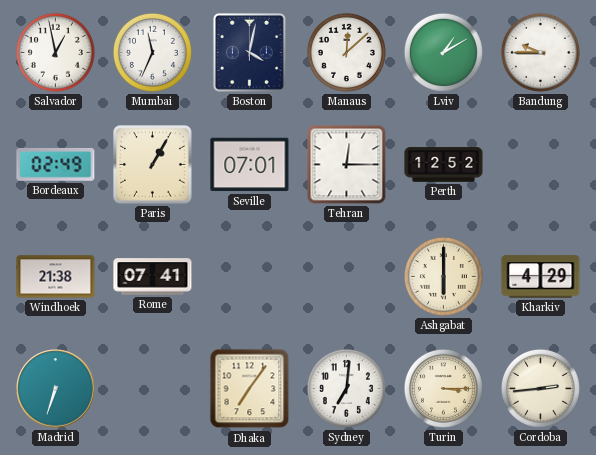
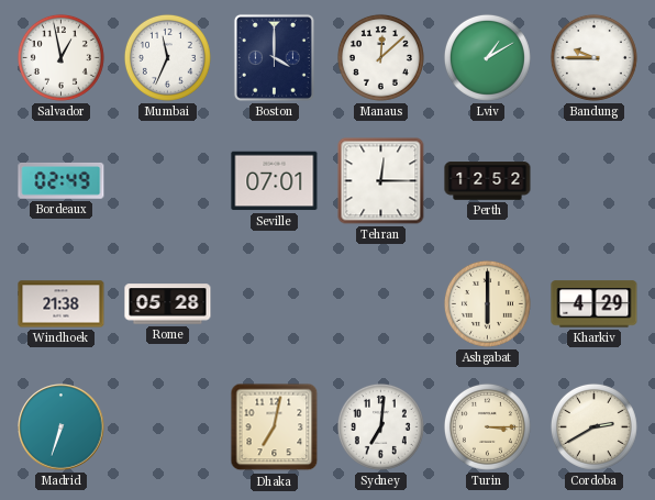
Boston: 4:02 -> 4:00
Paris: 1:05 -> none
Rome: 07:41 -> 05:28
Dhaka: 7:06 -> 7:02
Cordoba: 2:44 -> 2:40
